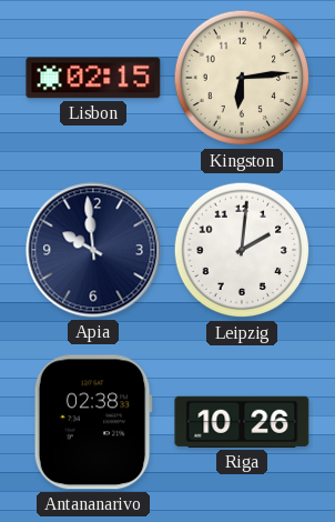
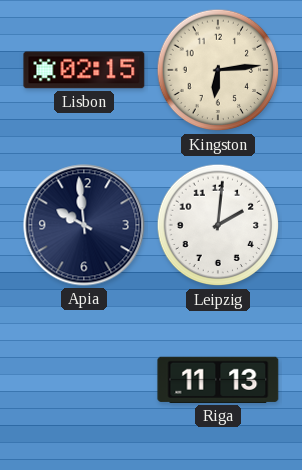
Antananarivo: 02:38 -> none
Riga: 10:26 -> 11:13
